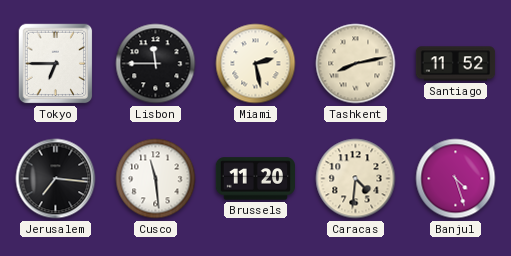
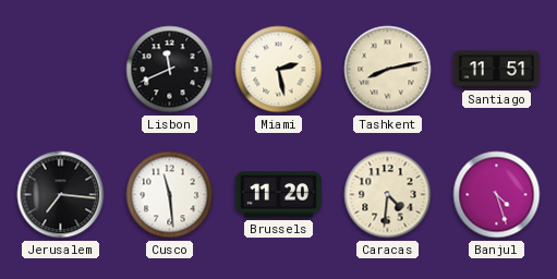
Tokyo: 6:45 -> none
Lisbon: 11:45 -> 11:41
Santiago: 11:52 -> 11:51
